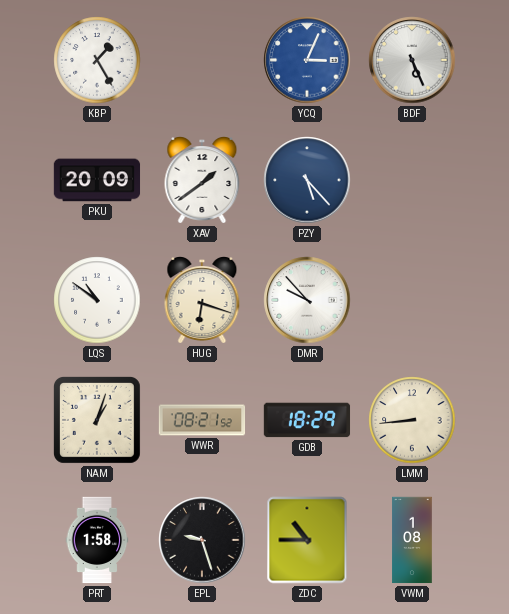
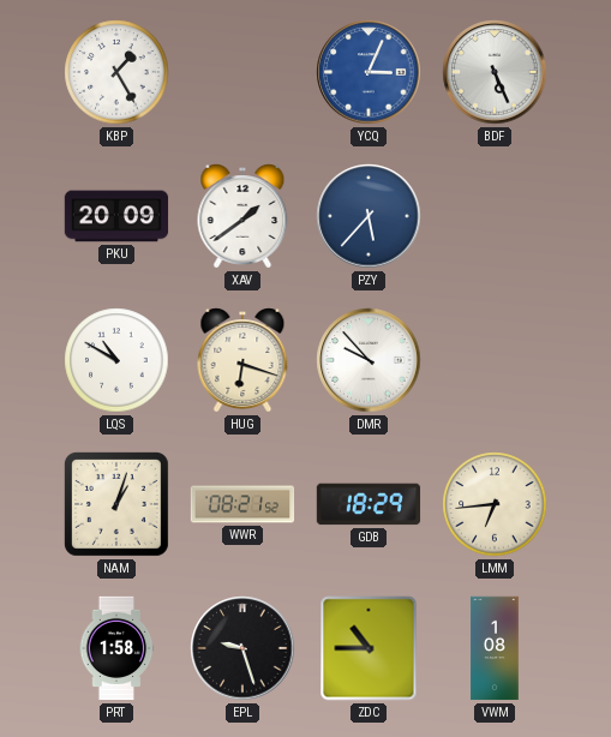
PZY: 5:23 -> 5:37
LQS: 10:51 -> 10:50
LMM: 8:44 -> 6:44
